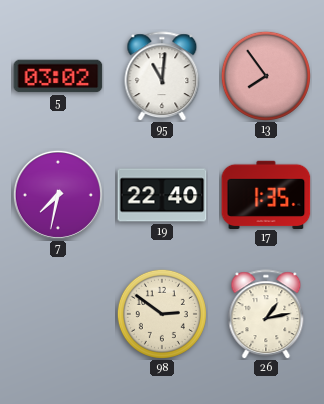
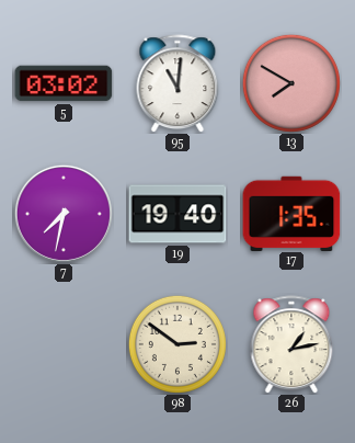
13: 7:54 -> 7:50
19: 22:40 -> 19:40
